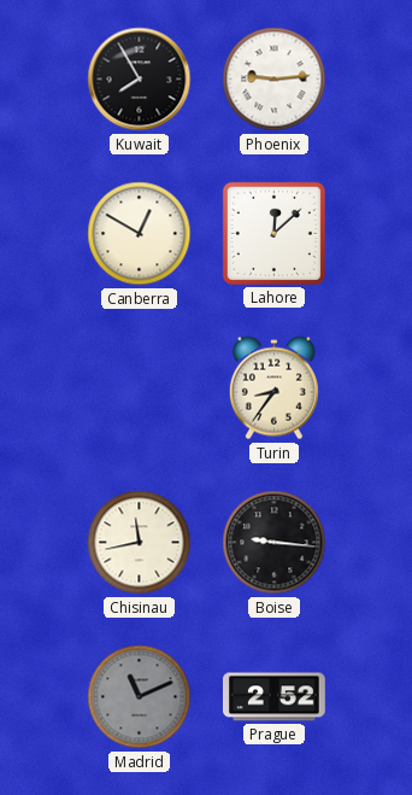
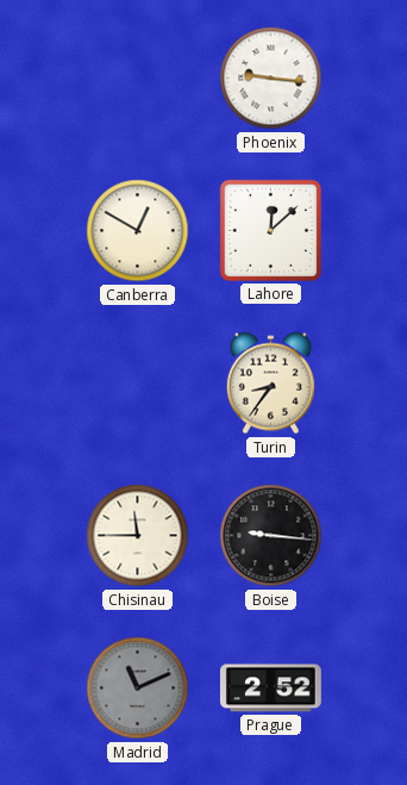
Kuwait: 7:55 -> none
Phoenix: 9:14 -> 9:16
Chisinau: 11:43 -> 11:45
